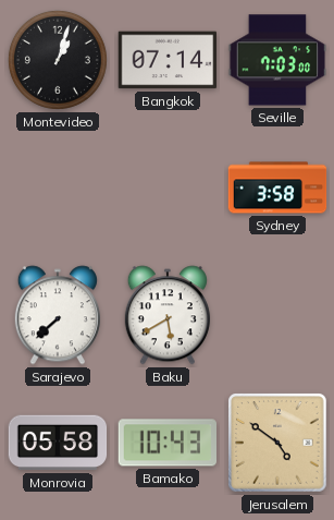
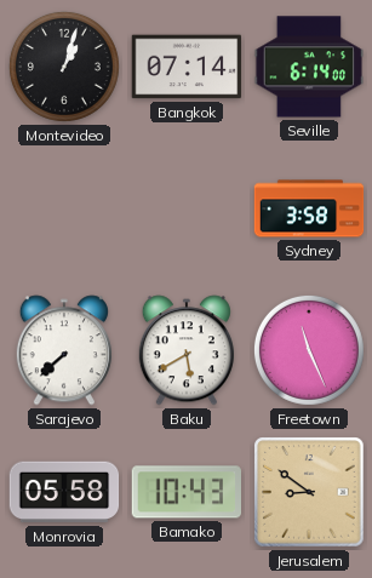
Seville: 7:03 -> 6:14
Freetown: none -> 11:26
Jerusalem: 4:51 -> 8:51
